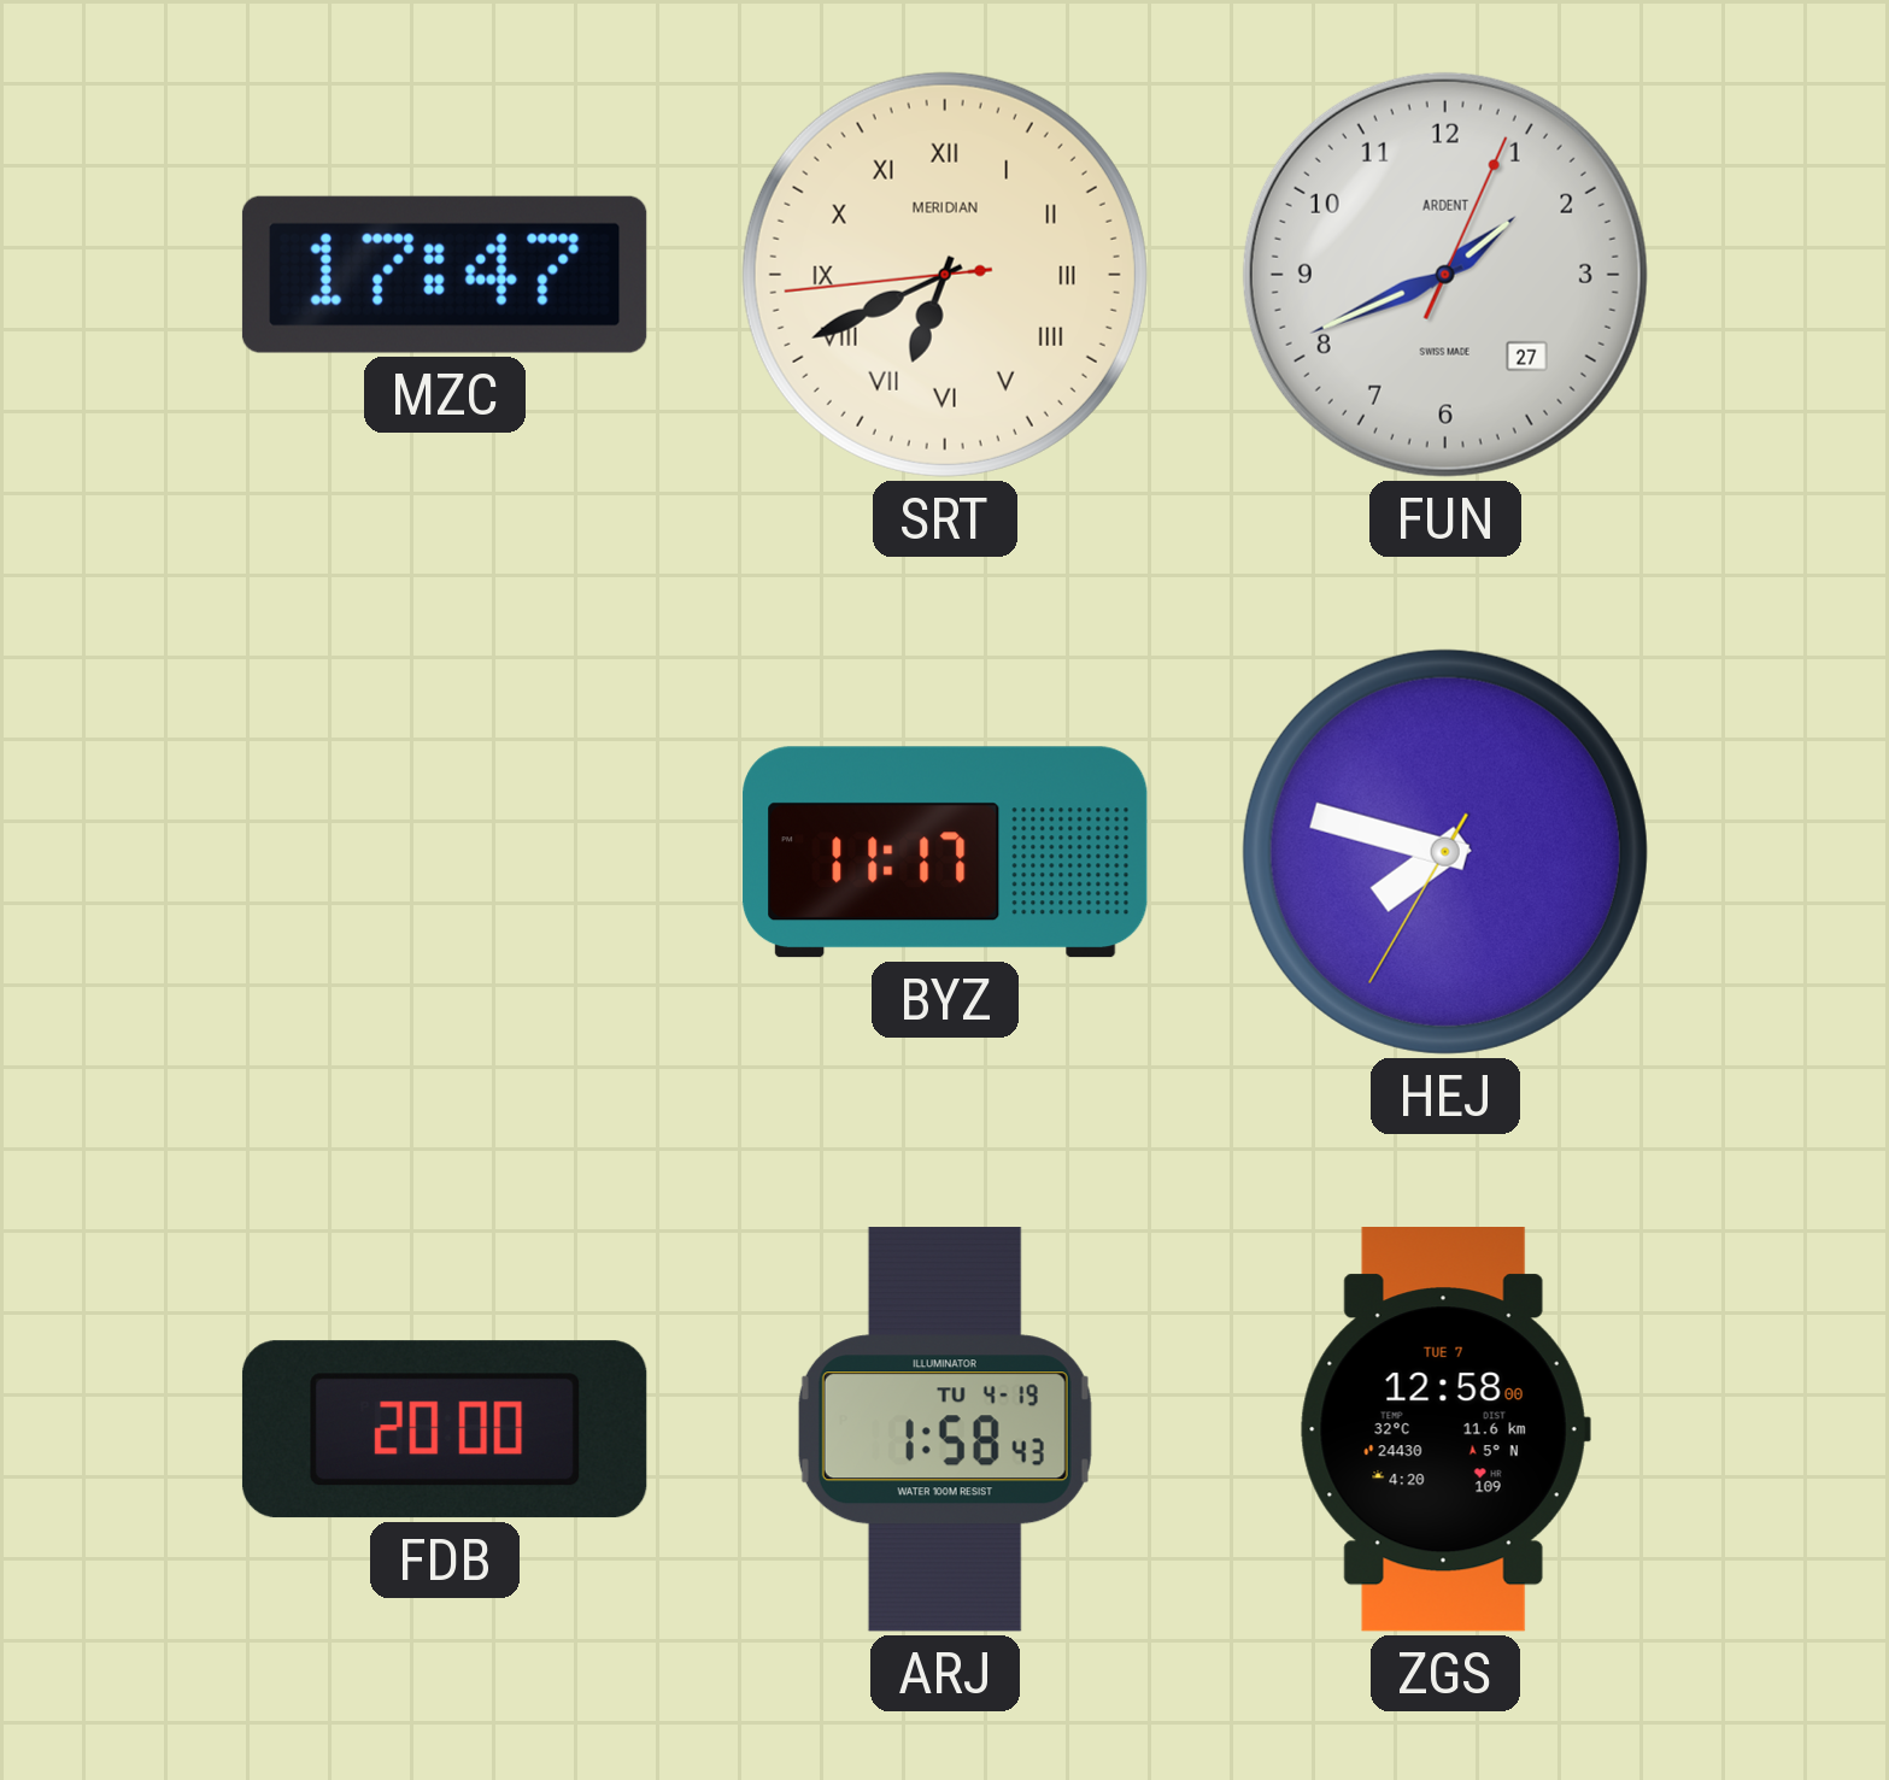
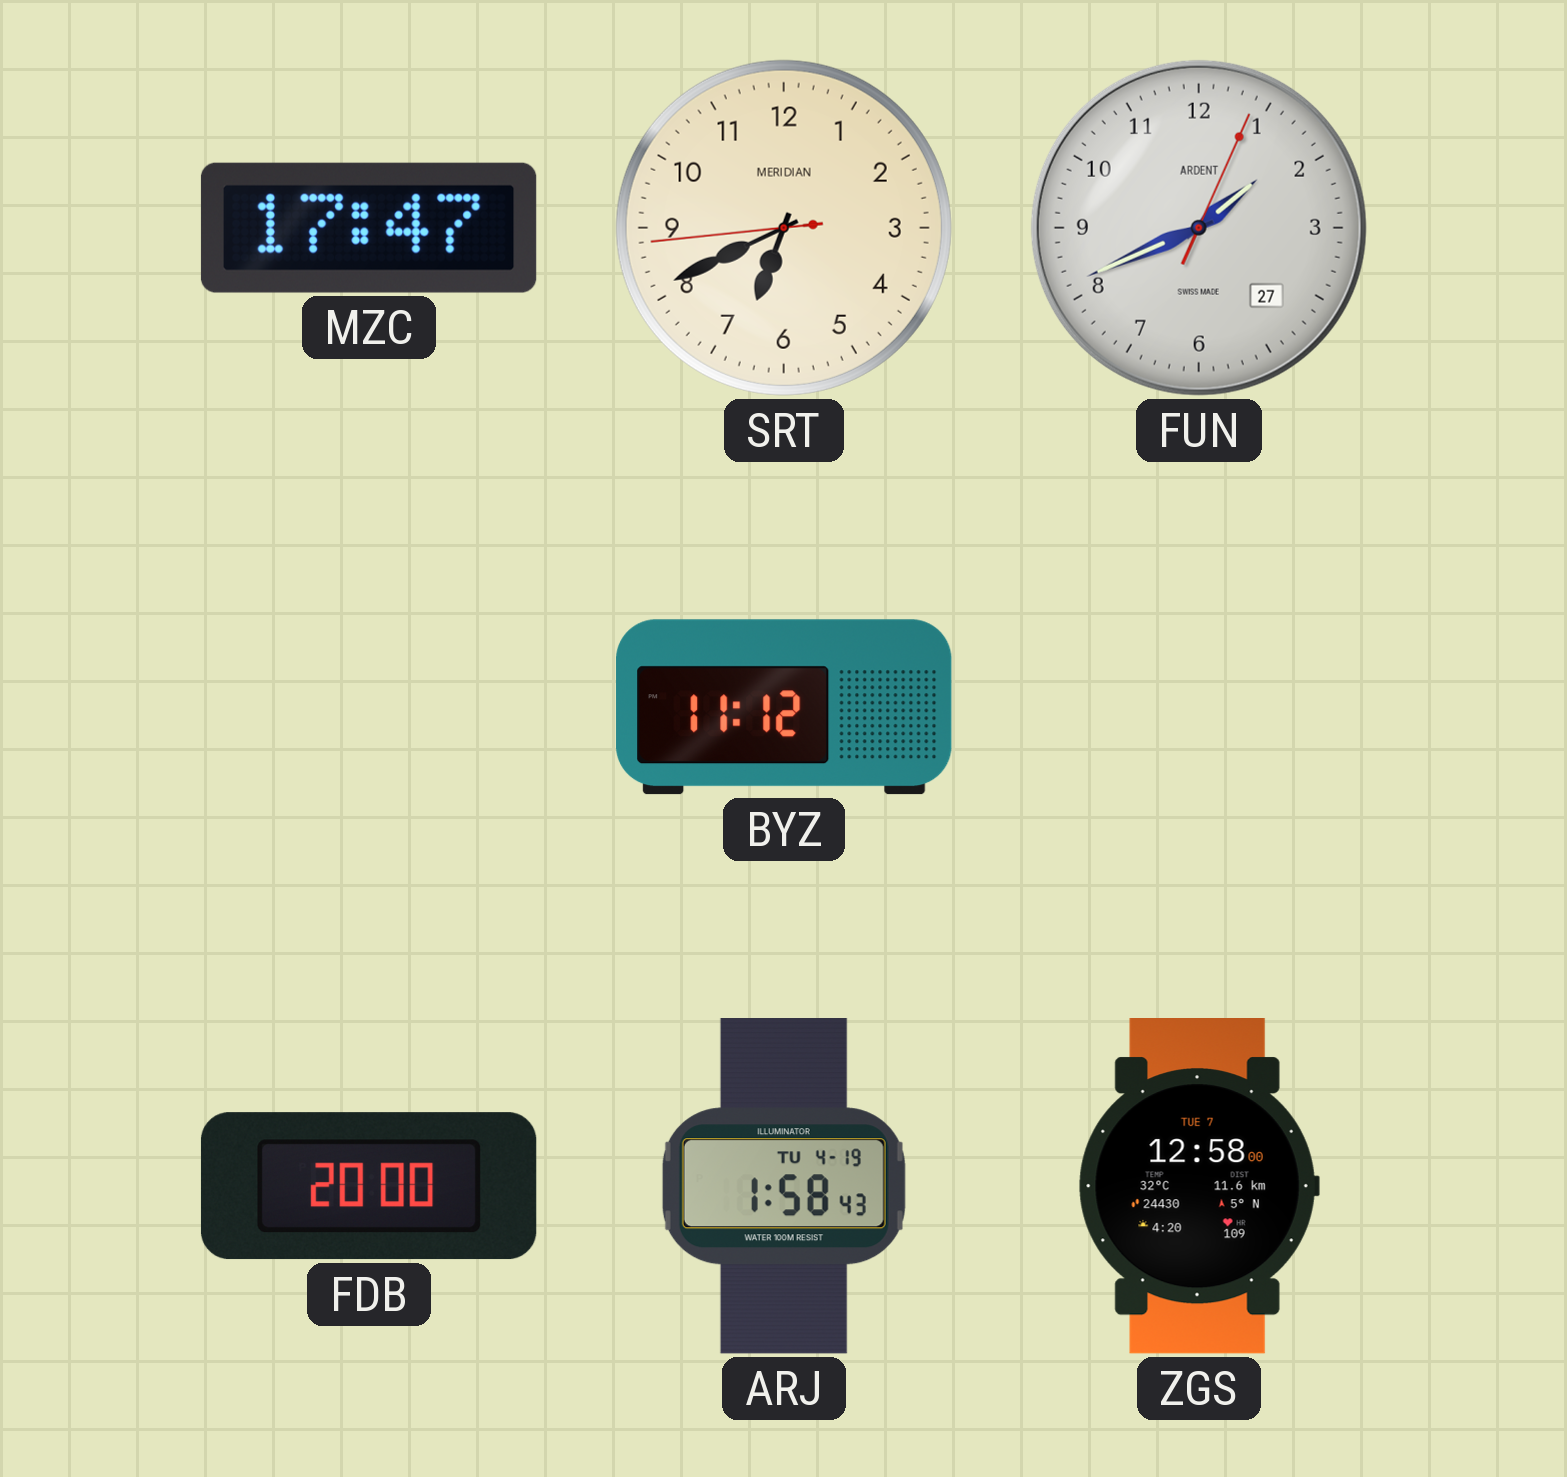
SRT numerals: Roman -> Arabic
BYZ: 11:17 -> 11:12
HEJ: 7:47 -> none
